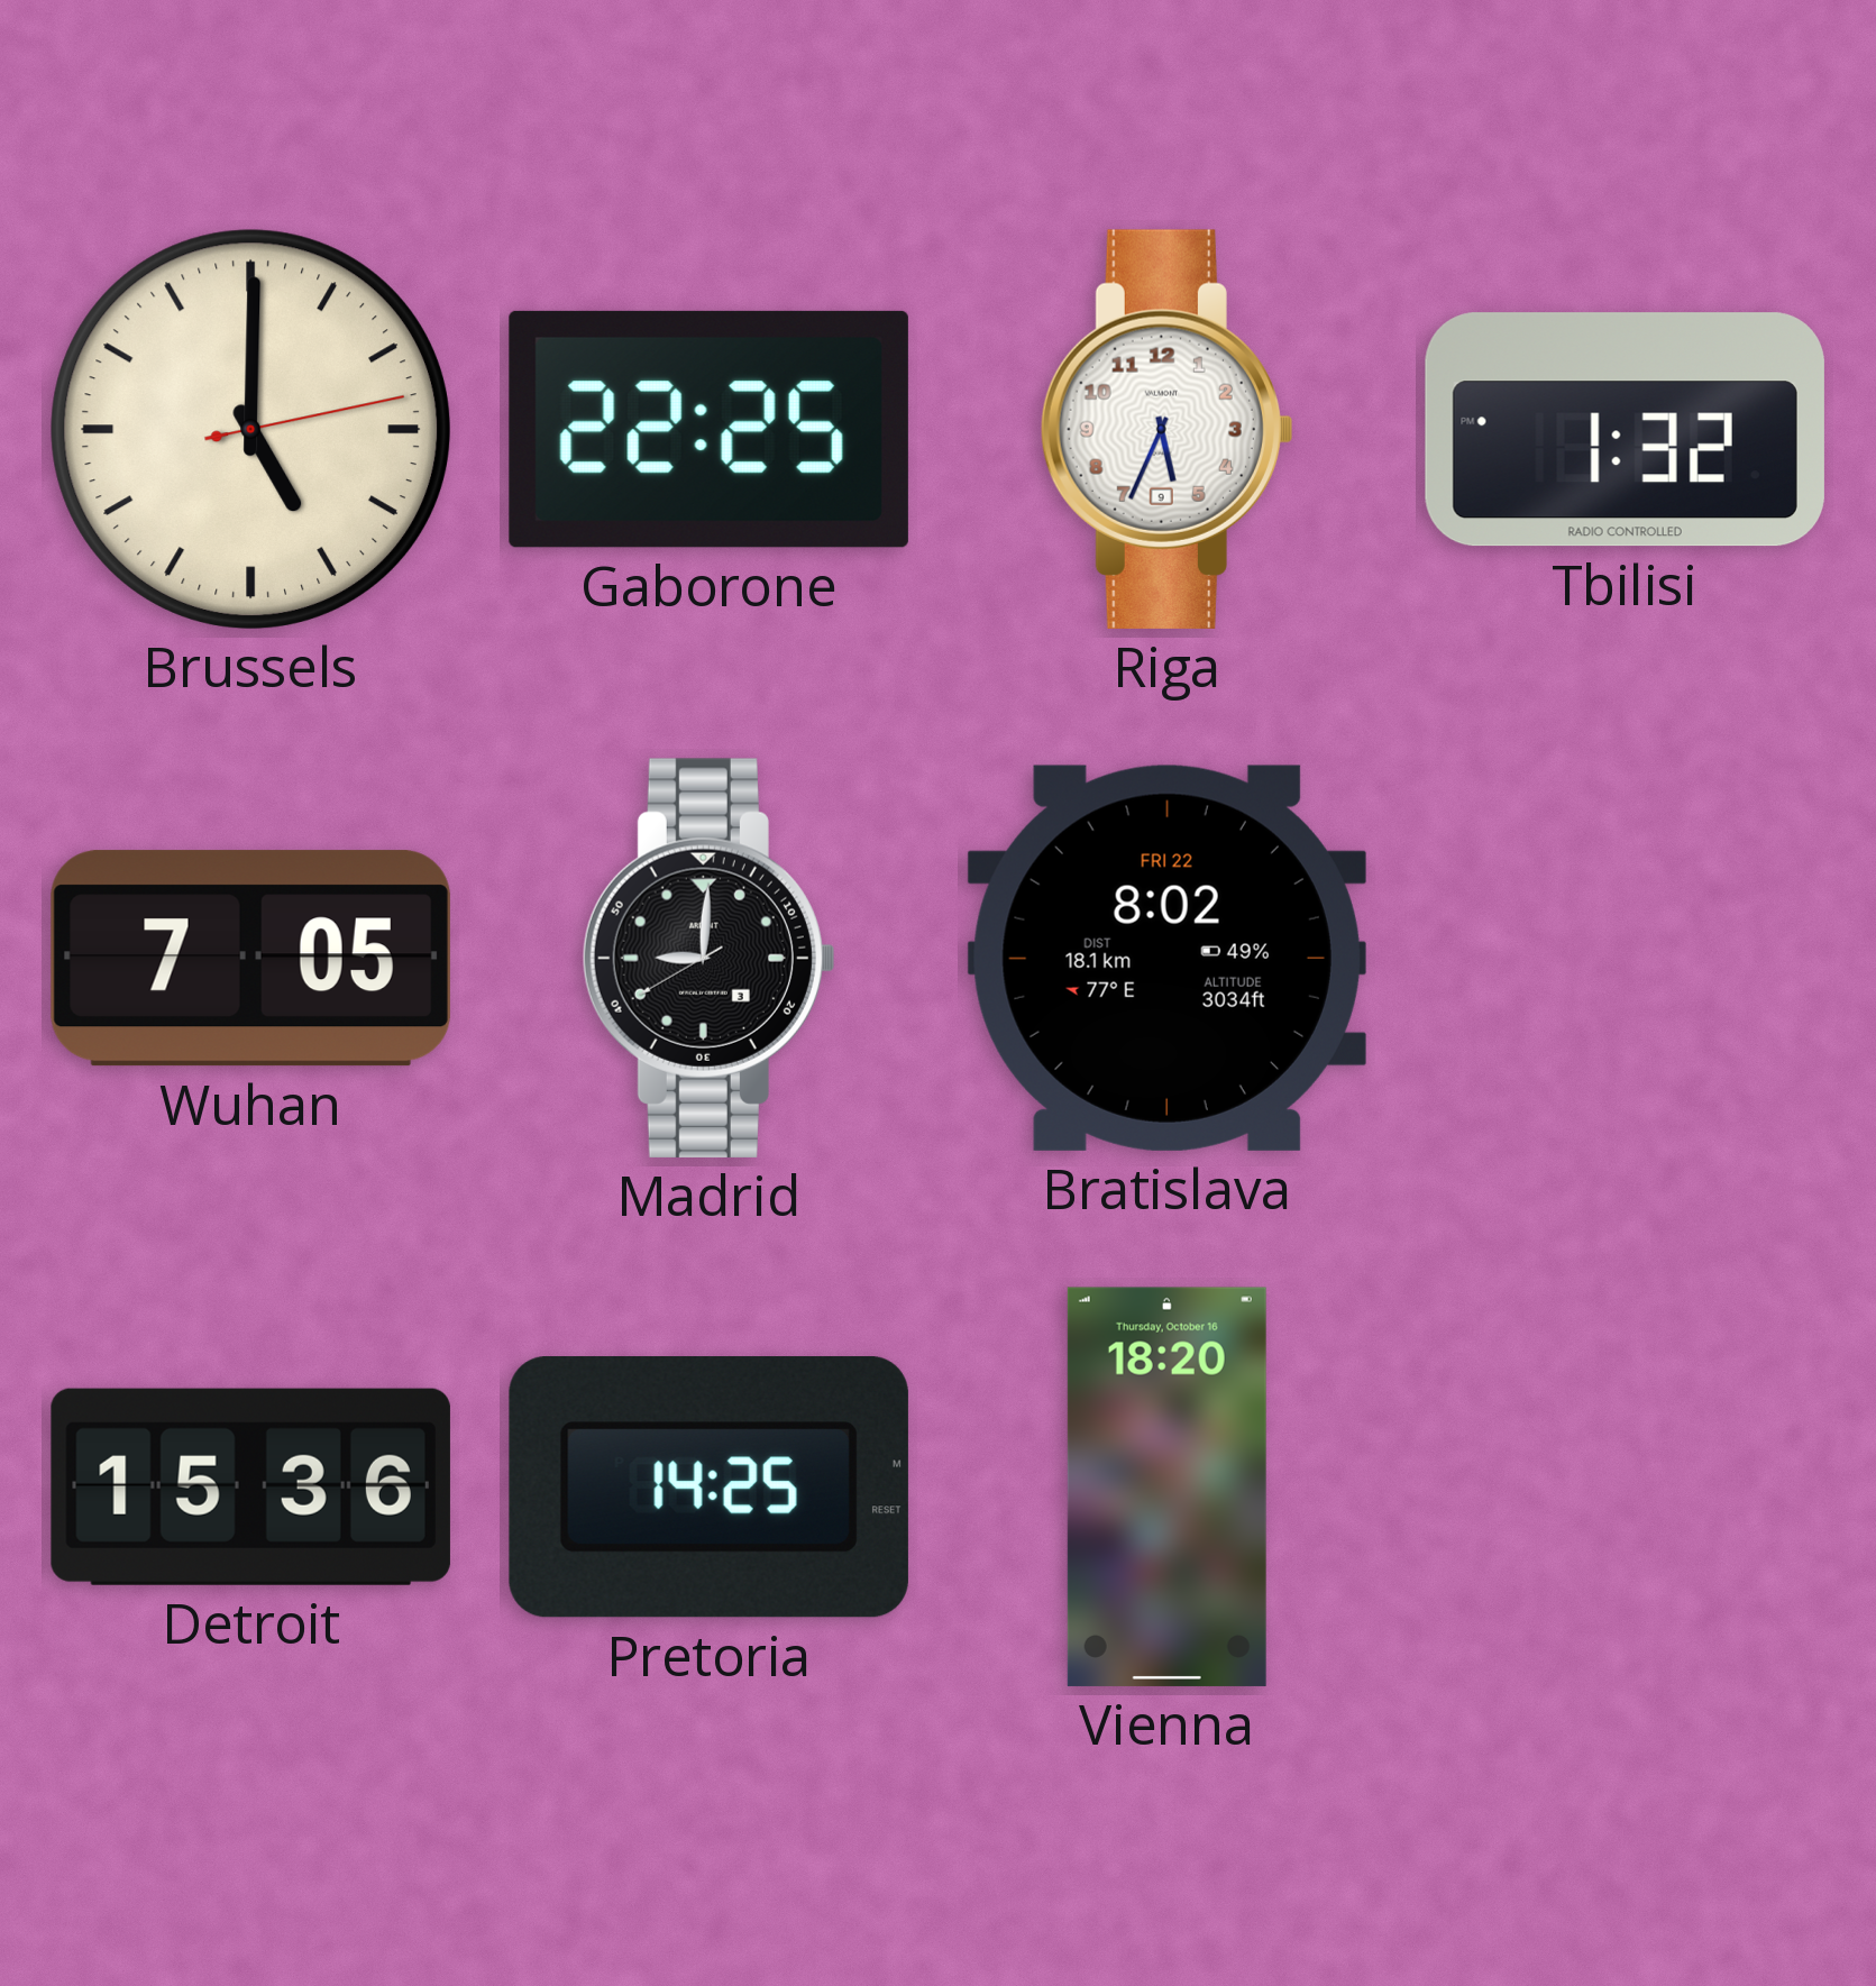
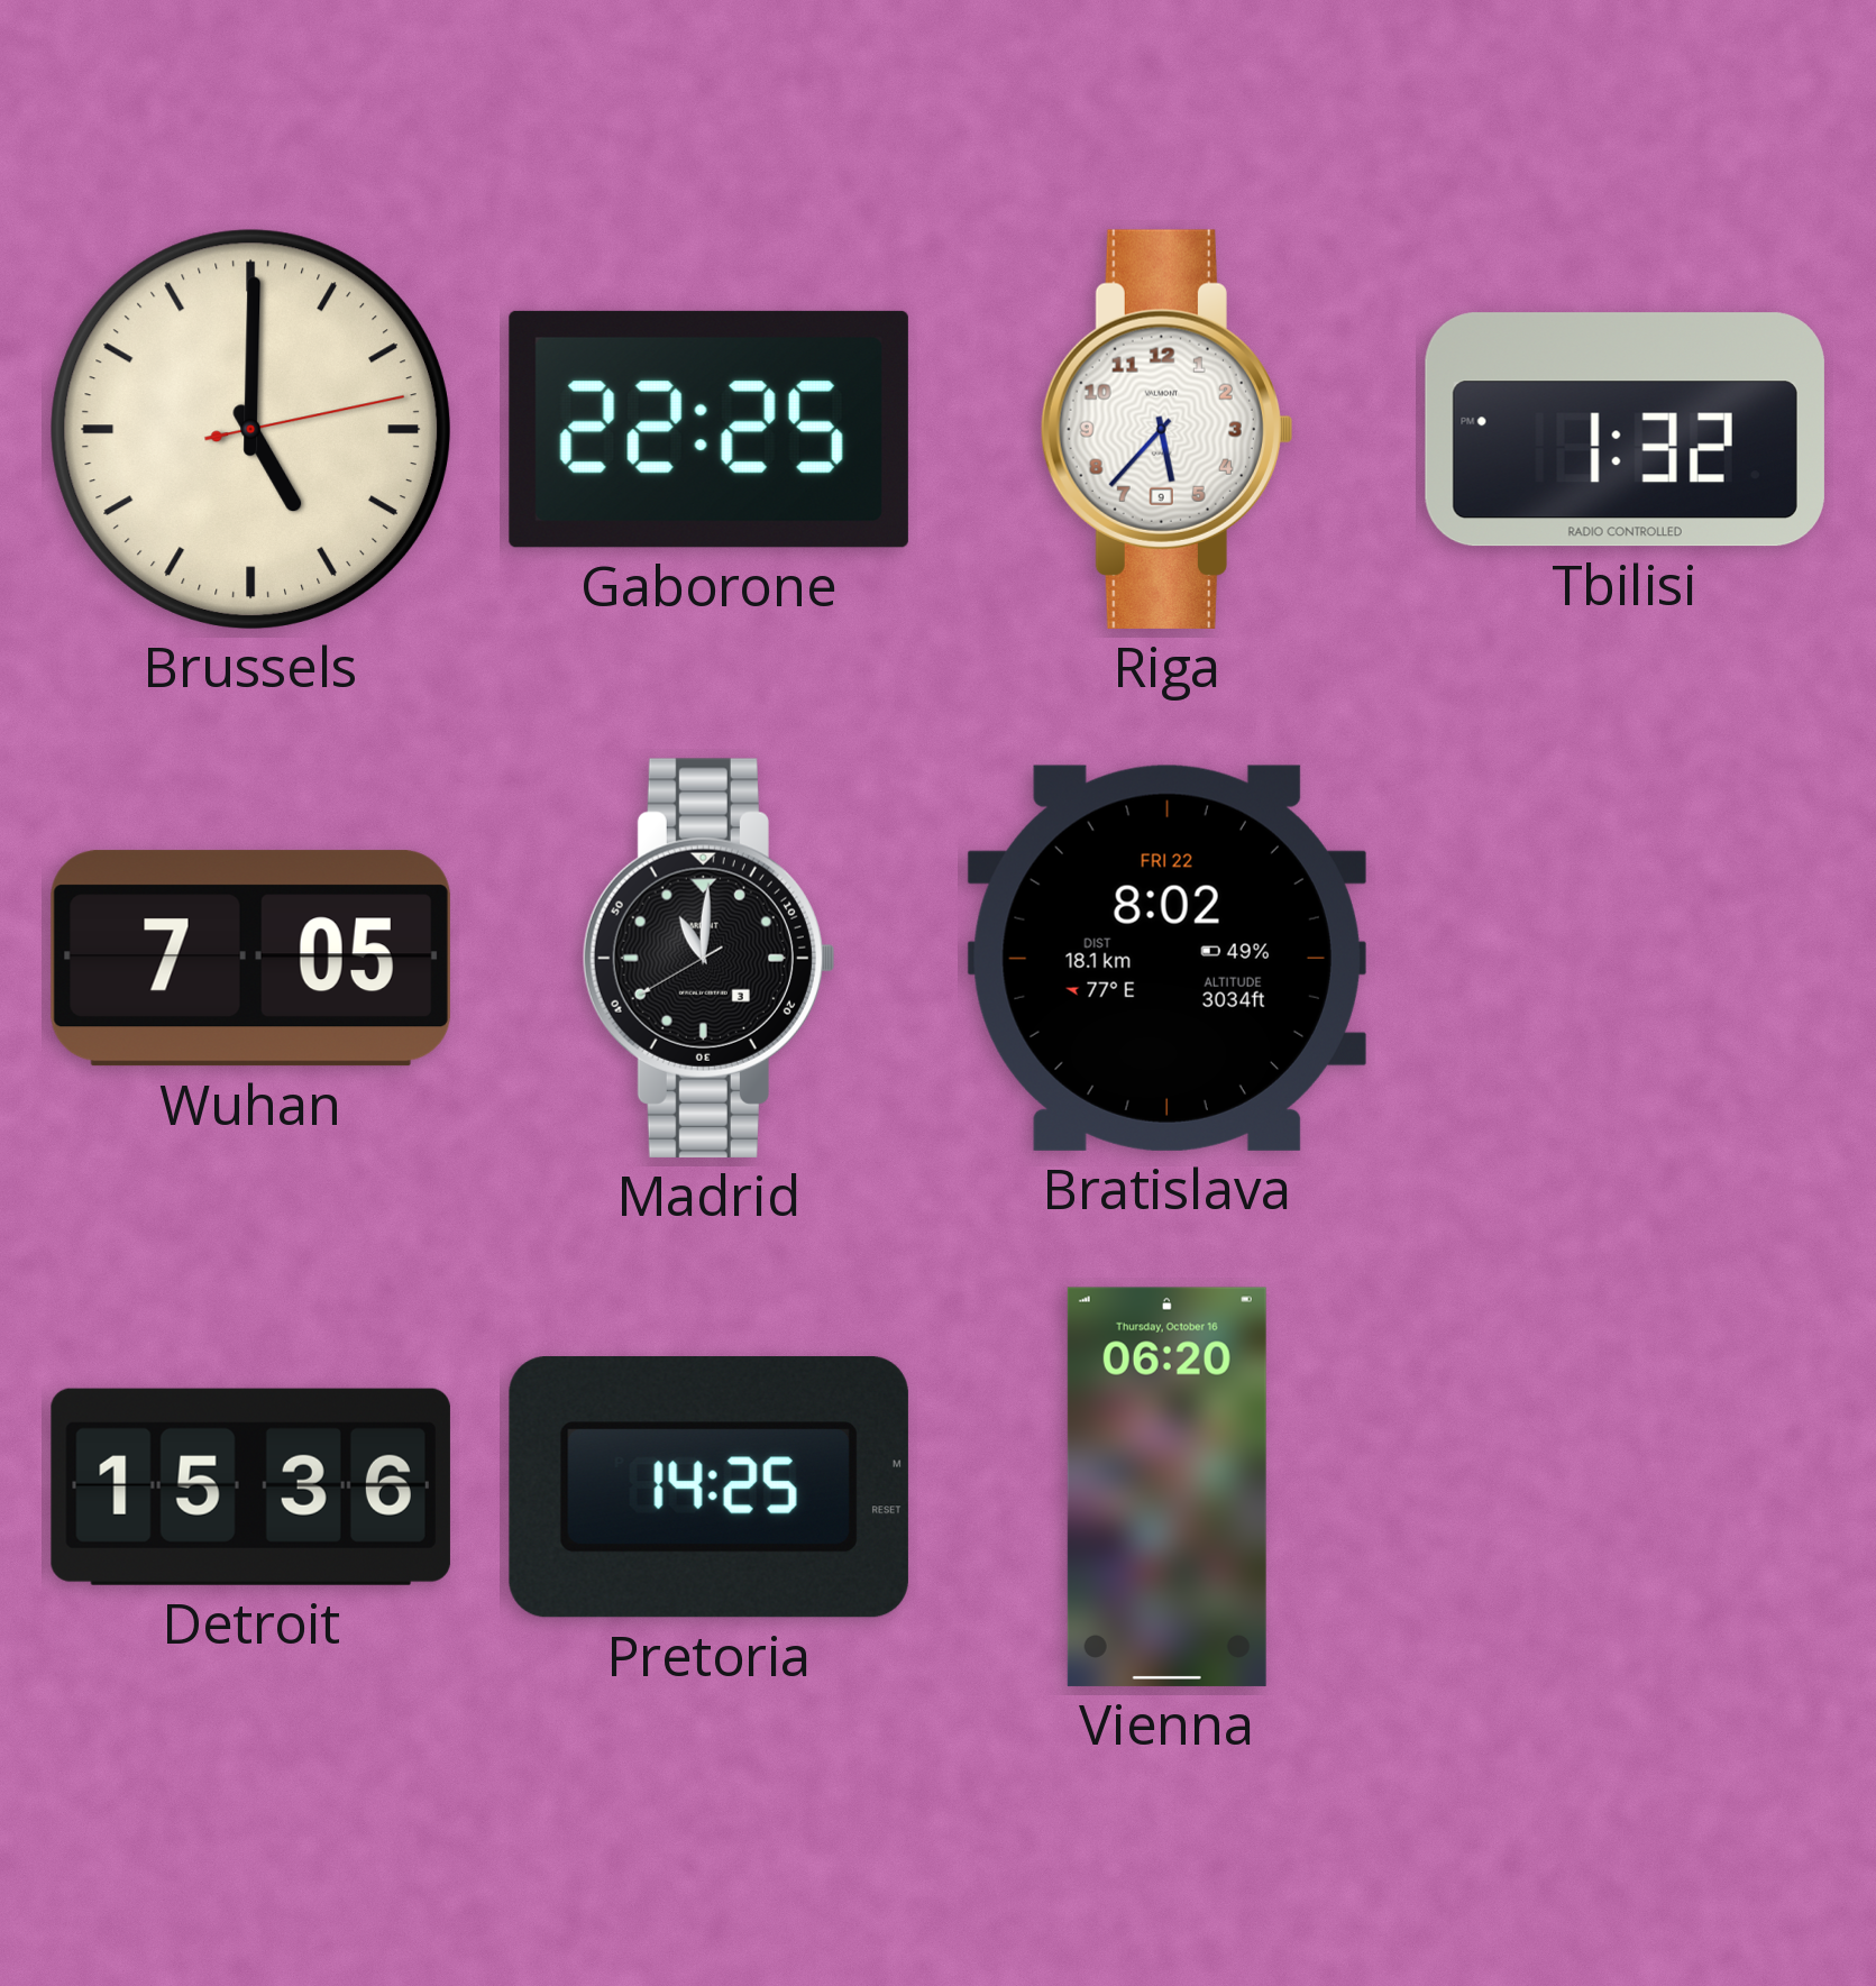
Riga: 5:34 -> 5:37
Madrid: 9:00 -> 11:00
Vienna: 18:20 -> 06:20
